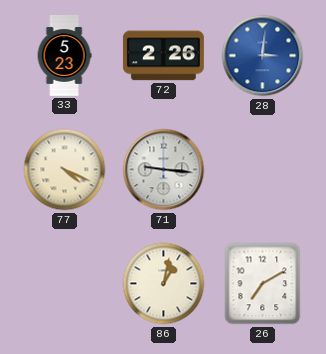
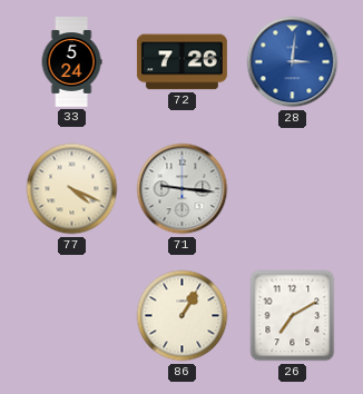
33: 5:23 -> 5:24
72: 2:26 -> 7:26
86: 1:02 -> 1:05
